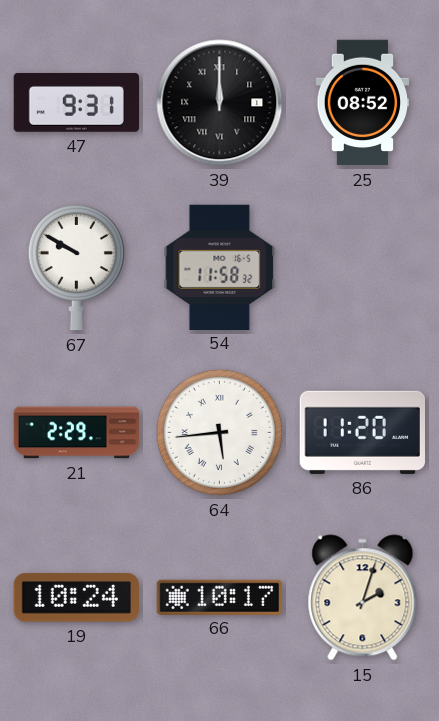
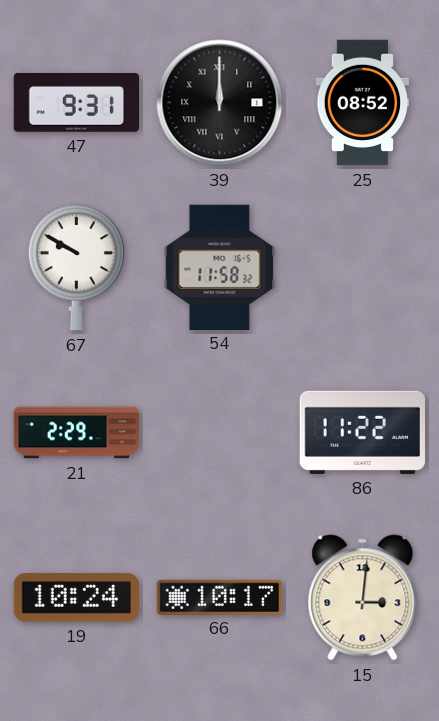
64: 5:44 -> none
86: 11:20 -> 11:22
15: 2:03 -> 3:01
